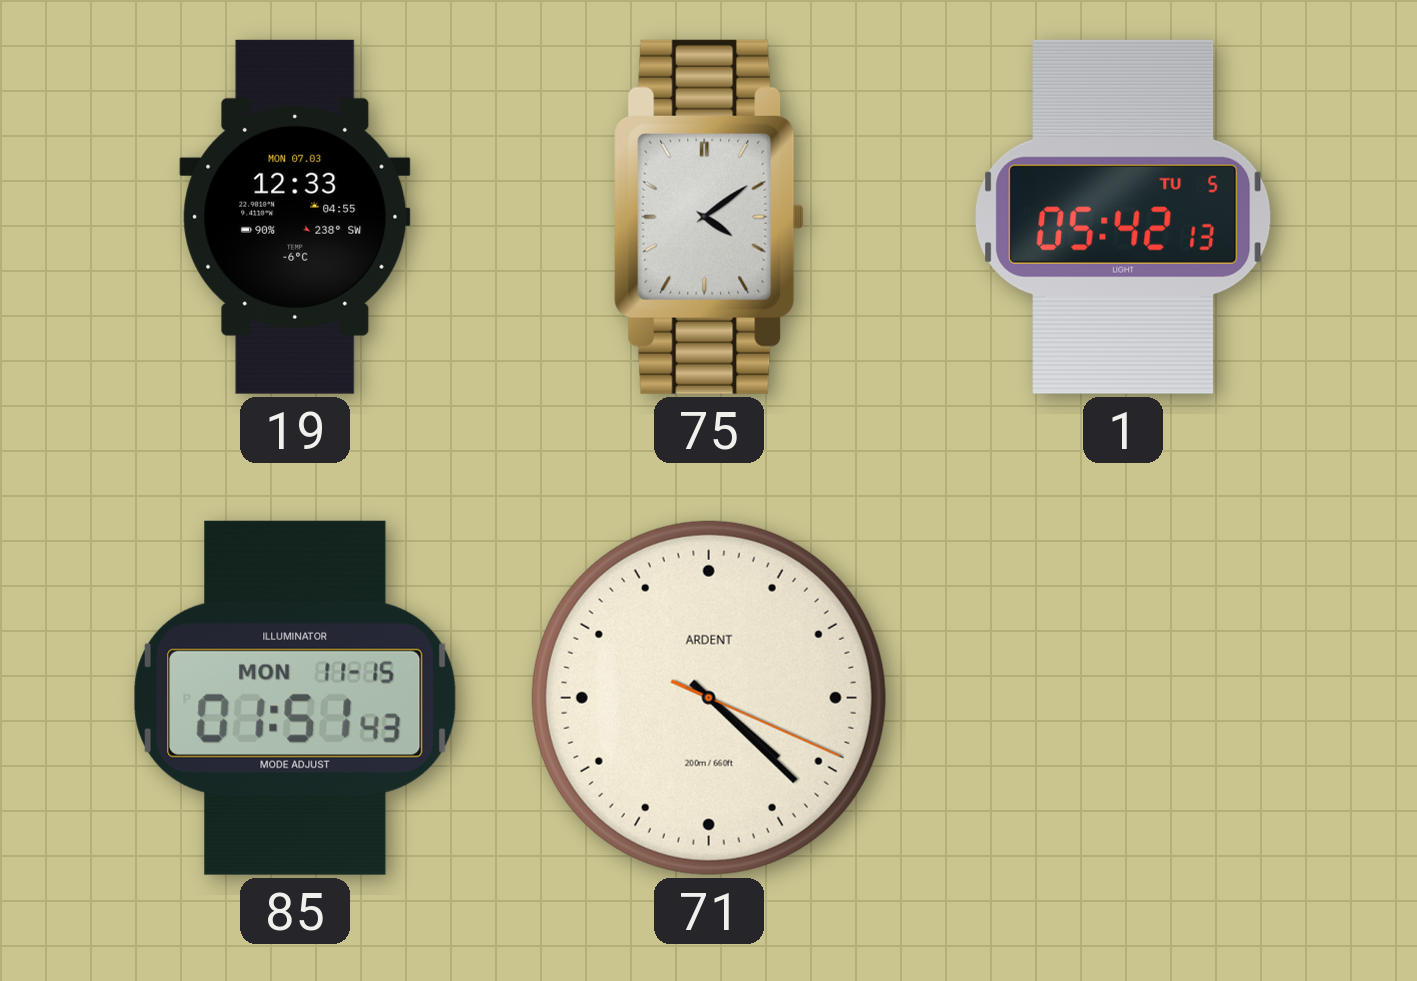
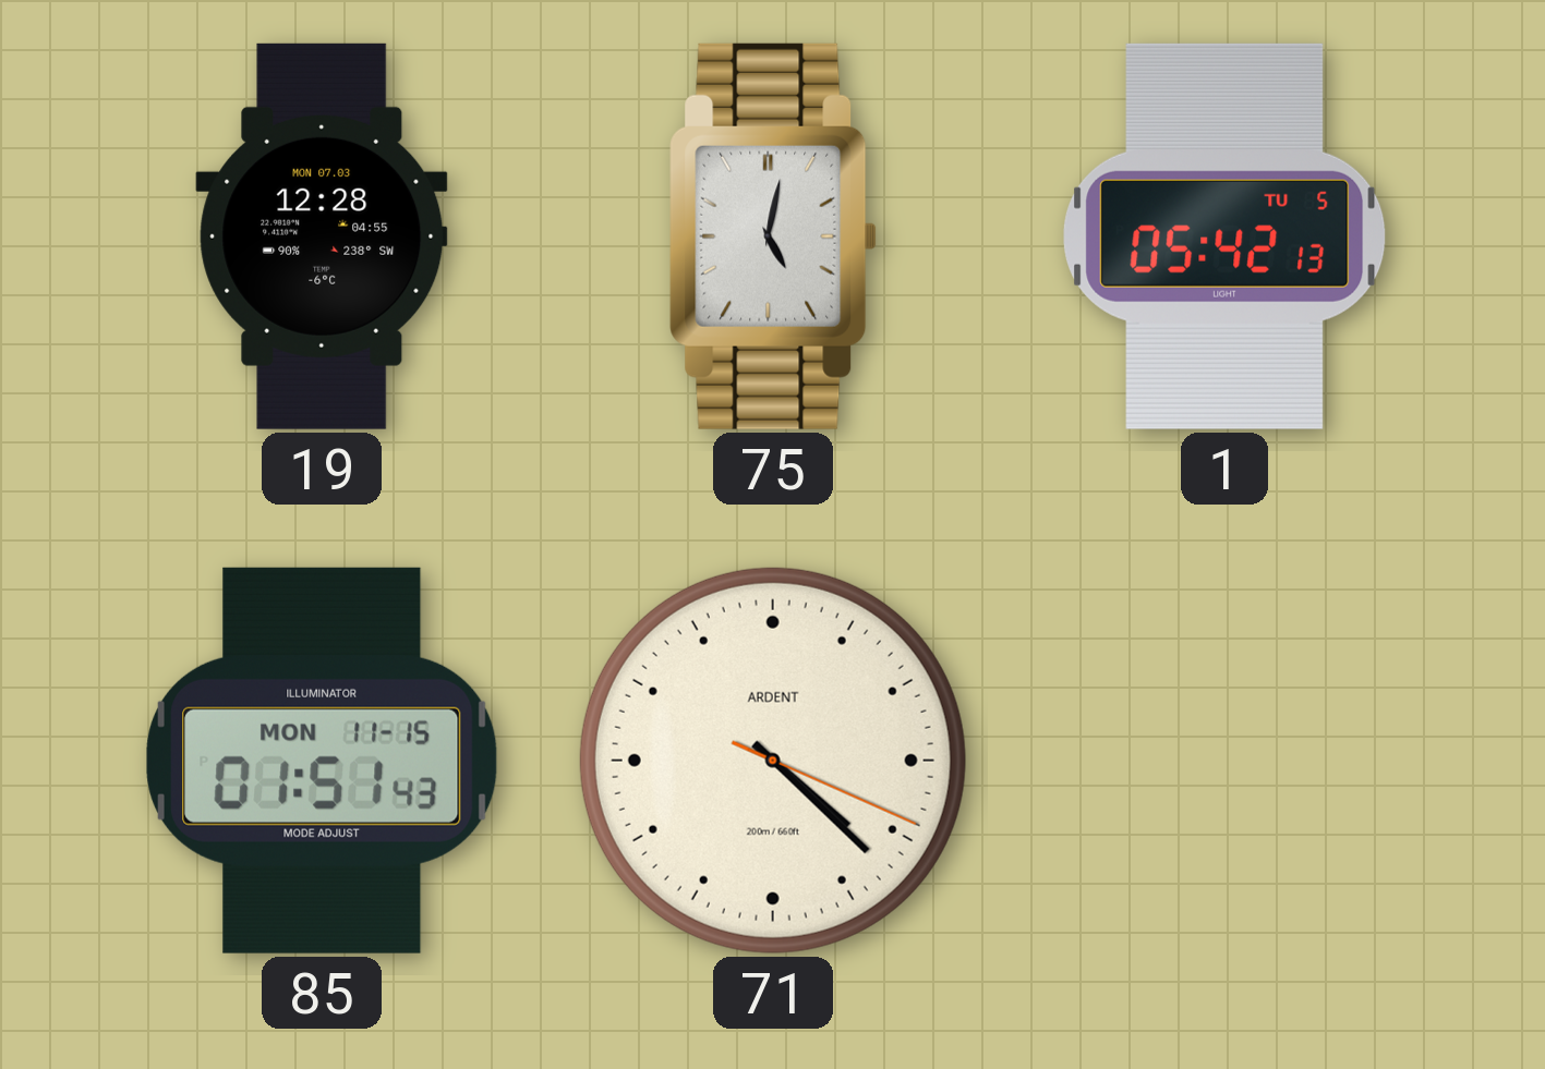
19: 12:33 -> 12:28
75: 4:09 -> 5:02
